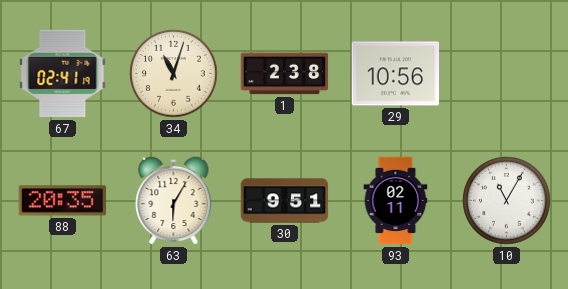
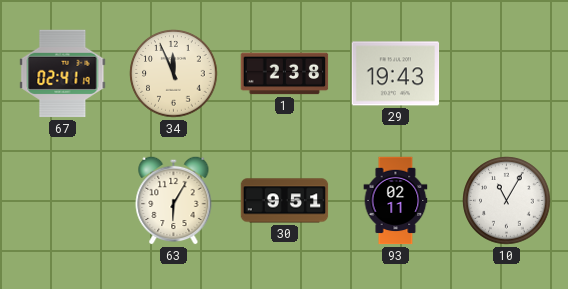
34: 11:03 -> 11:56
29: 10:56 -> 19:43
88: 20:35 -> none
